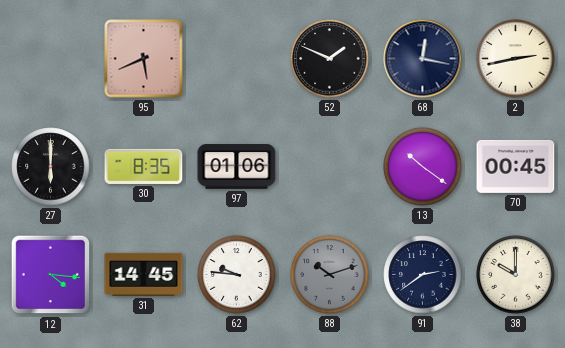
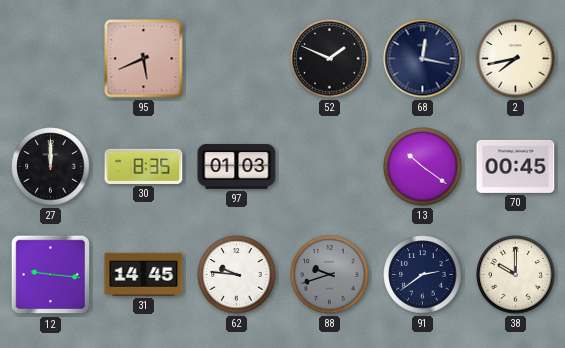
2: 2:43 -> 7:43
27: 6:00 -> 12:00
97: 01:06 -> 01:03
12: 4:16 -> 9:16
88: 10:12 -> 9:42
